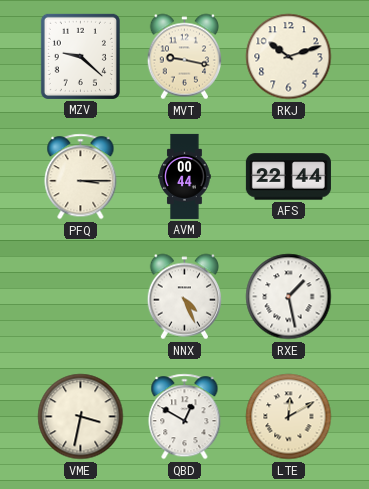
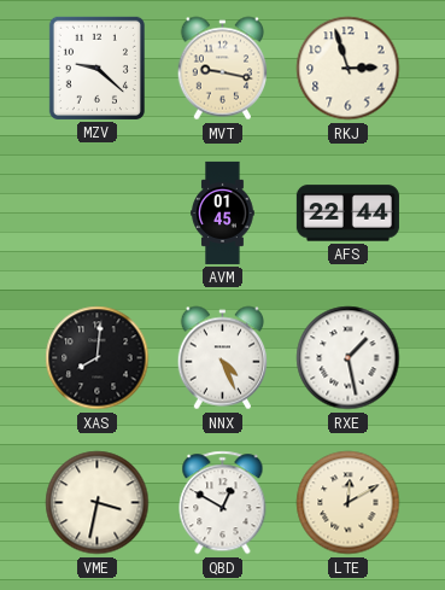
RKJ: 10:12 -> 2:57
PFQ: 3:15 -> none
AVM: 00:44 -> 01:45
XAS: none -> 8:01
